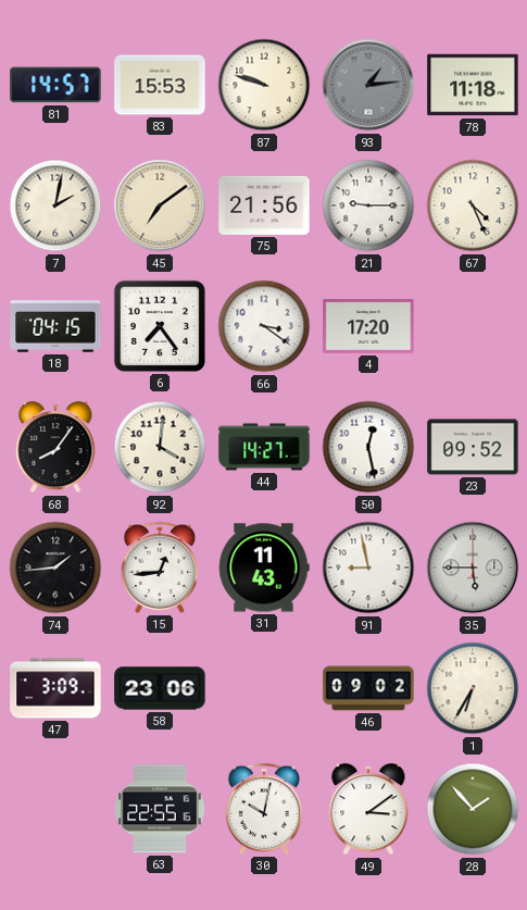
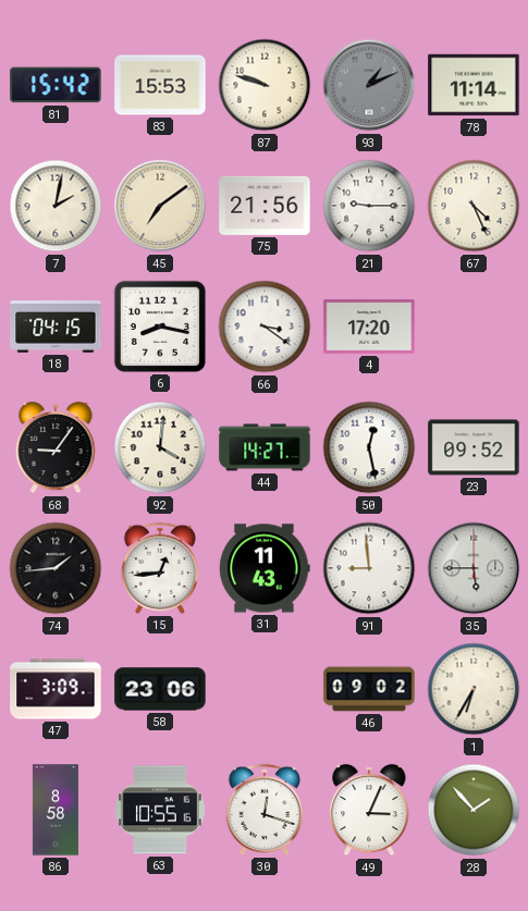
81: 14:57 -> 15:42
93: 1:14 -> 1:11
78: 11:18 -> 11:14
6: 7:24 -> 8:17
68: 8:06 -> 9:06
91: 8:58 -> 8:59
86: none -> 8:58
63: 22:55 -> 10:55
30: 10:02 -> 12:18
49: 3:09 -> 3:04
